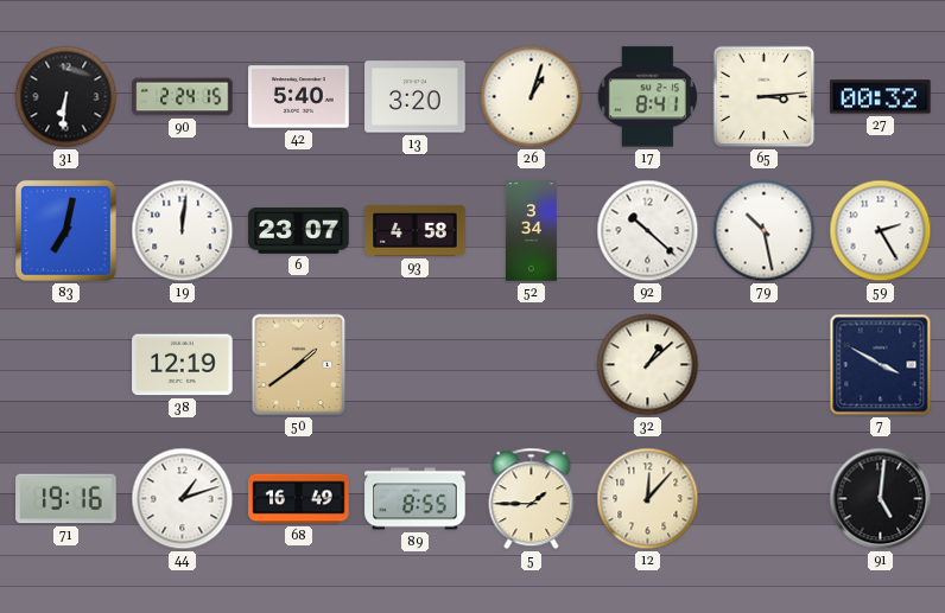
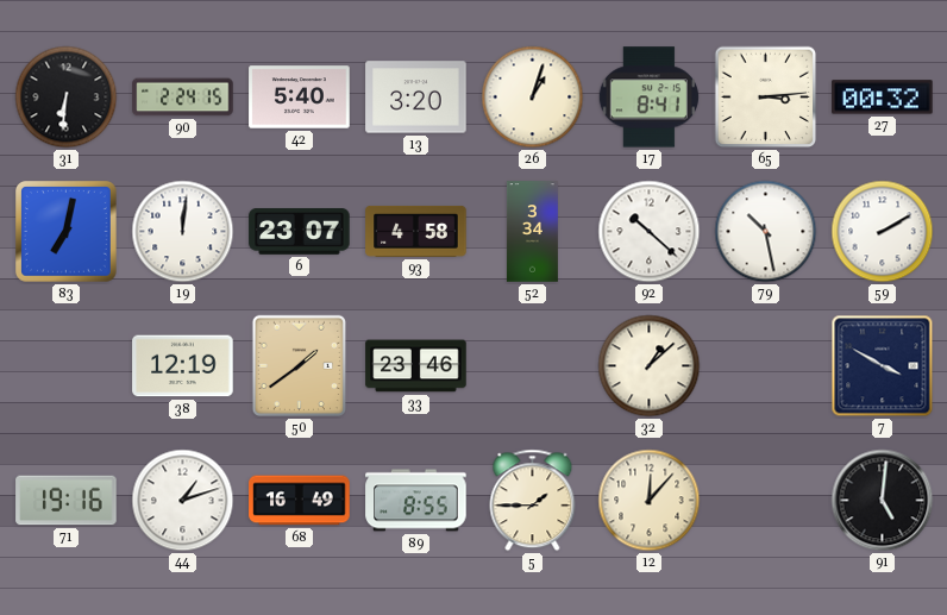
59: 2:25 -> 2:10
33: none -> 23:46
